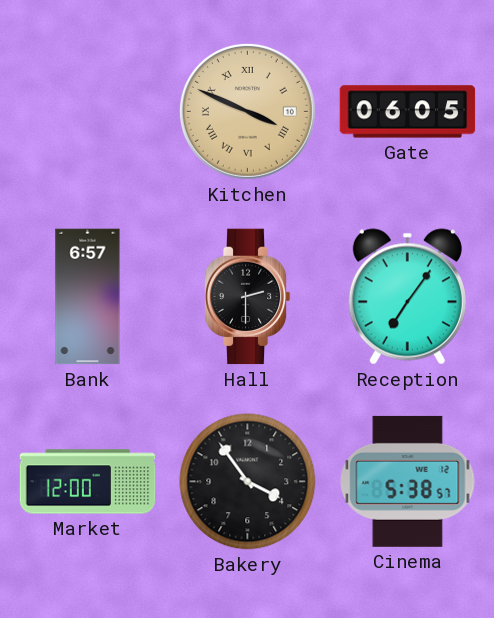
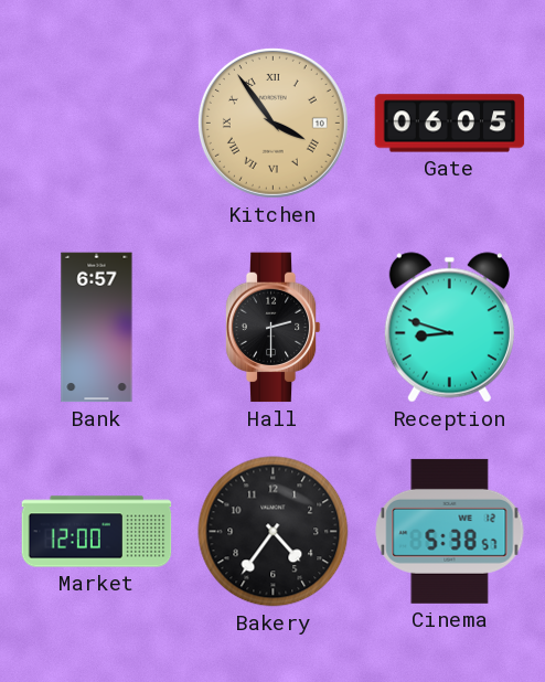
Kitchen: 3:49 -> 3:54
Reception: 7:06 -> 8:48
Bakery: 3:54 -> 4:36
